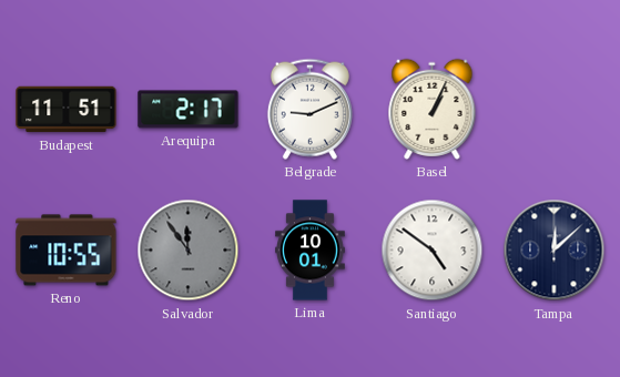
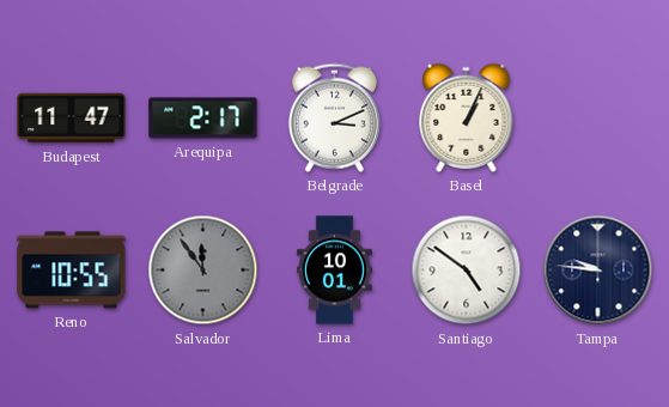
Budapest: 11:51 -> 11:47
Belgrade: 9:11 -> 3:11
Tampa: 12:08 -> 9:46
